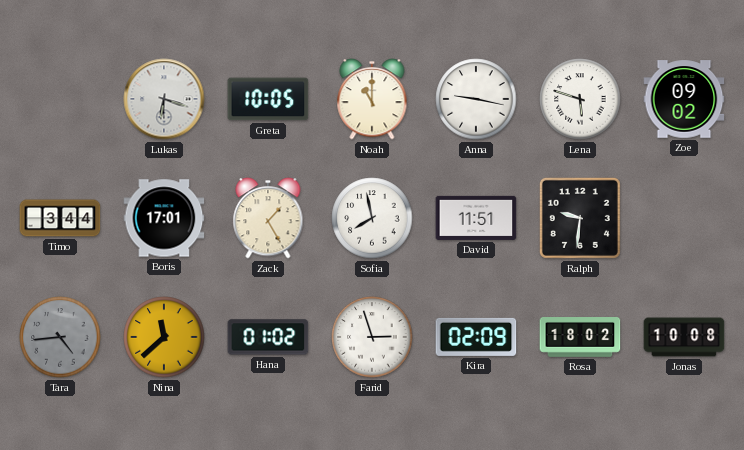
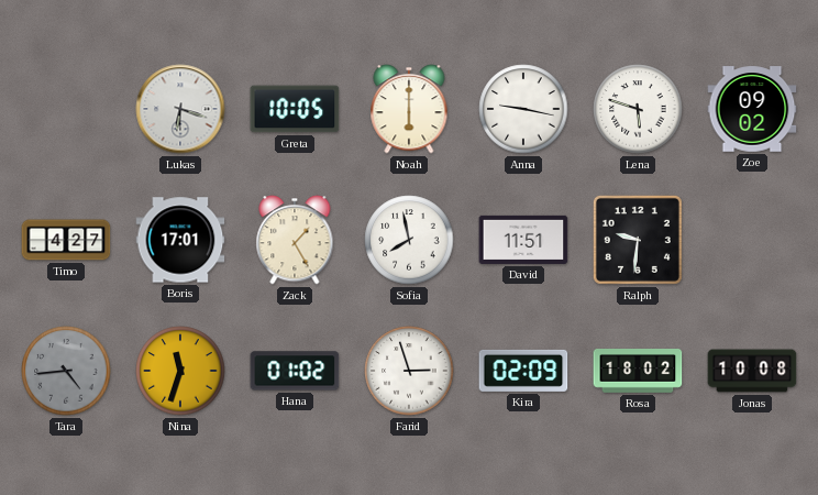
Noah: 11:00 -> 6:00
Timo: 3:44 -> 4:27
Nina: 11:38 -> 11:33
